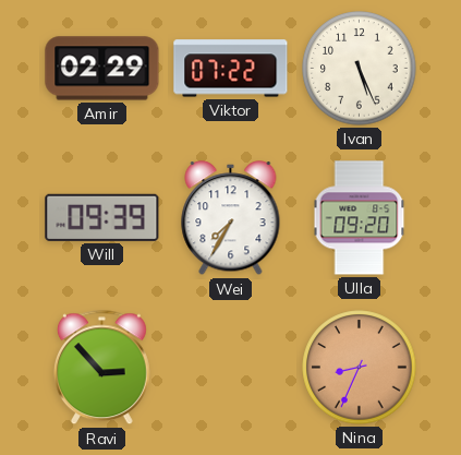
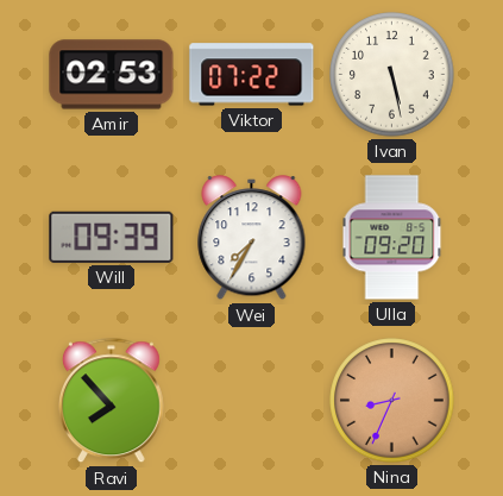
Amir: 02:29 -> 02:53
Ivan: 5:26 -> 5:28
Ravi: 2:53 -> 7:53
